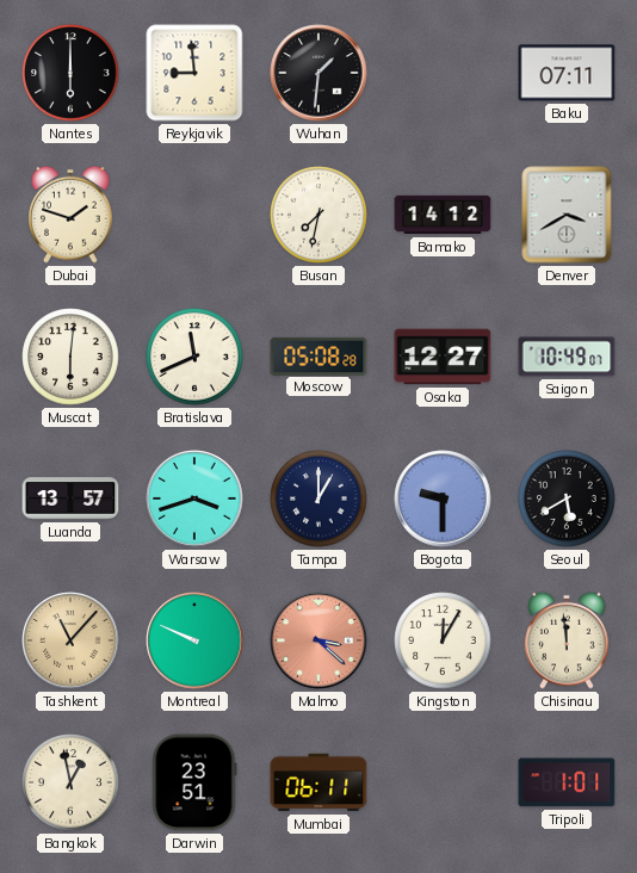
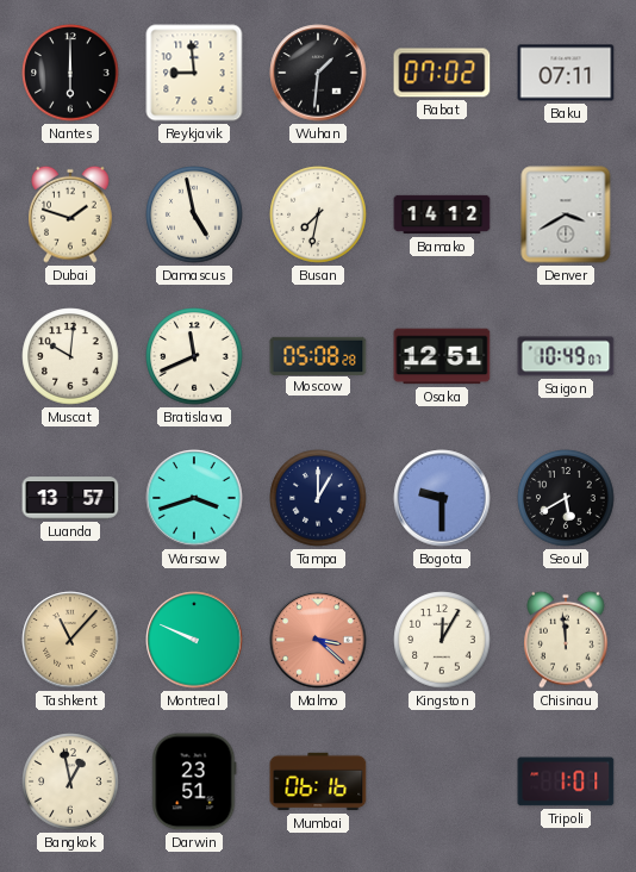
Rabat: none -> 07:02
Damascus: none -> 4:58
Muscat: 6:01 -> 10:01
Osaka: 12:27 -> 12:51
Mumbai: 06:11 -> 06:16
